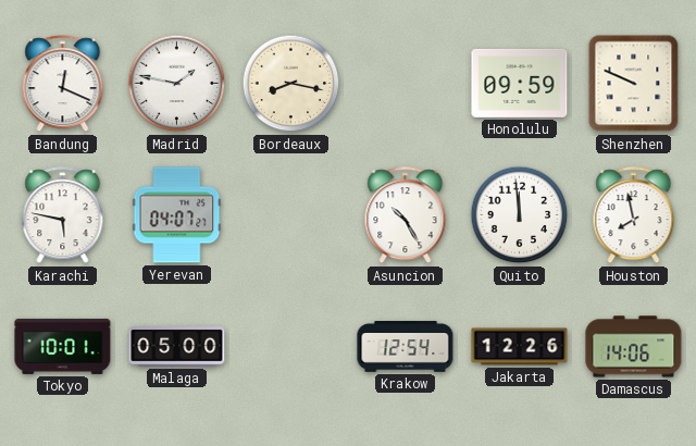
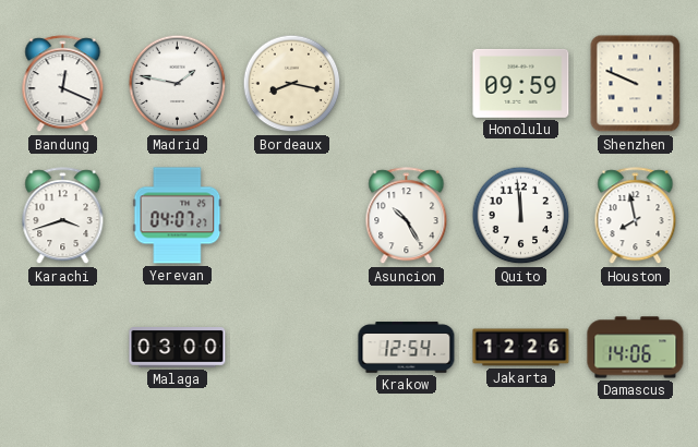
Karachi: 5:47 -> 3:42
Tokyo: 10:01 -> none
Malaga: 05:00 -> 03:00
